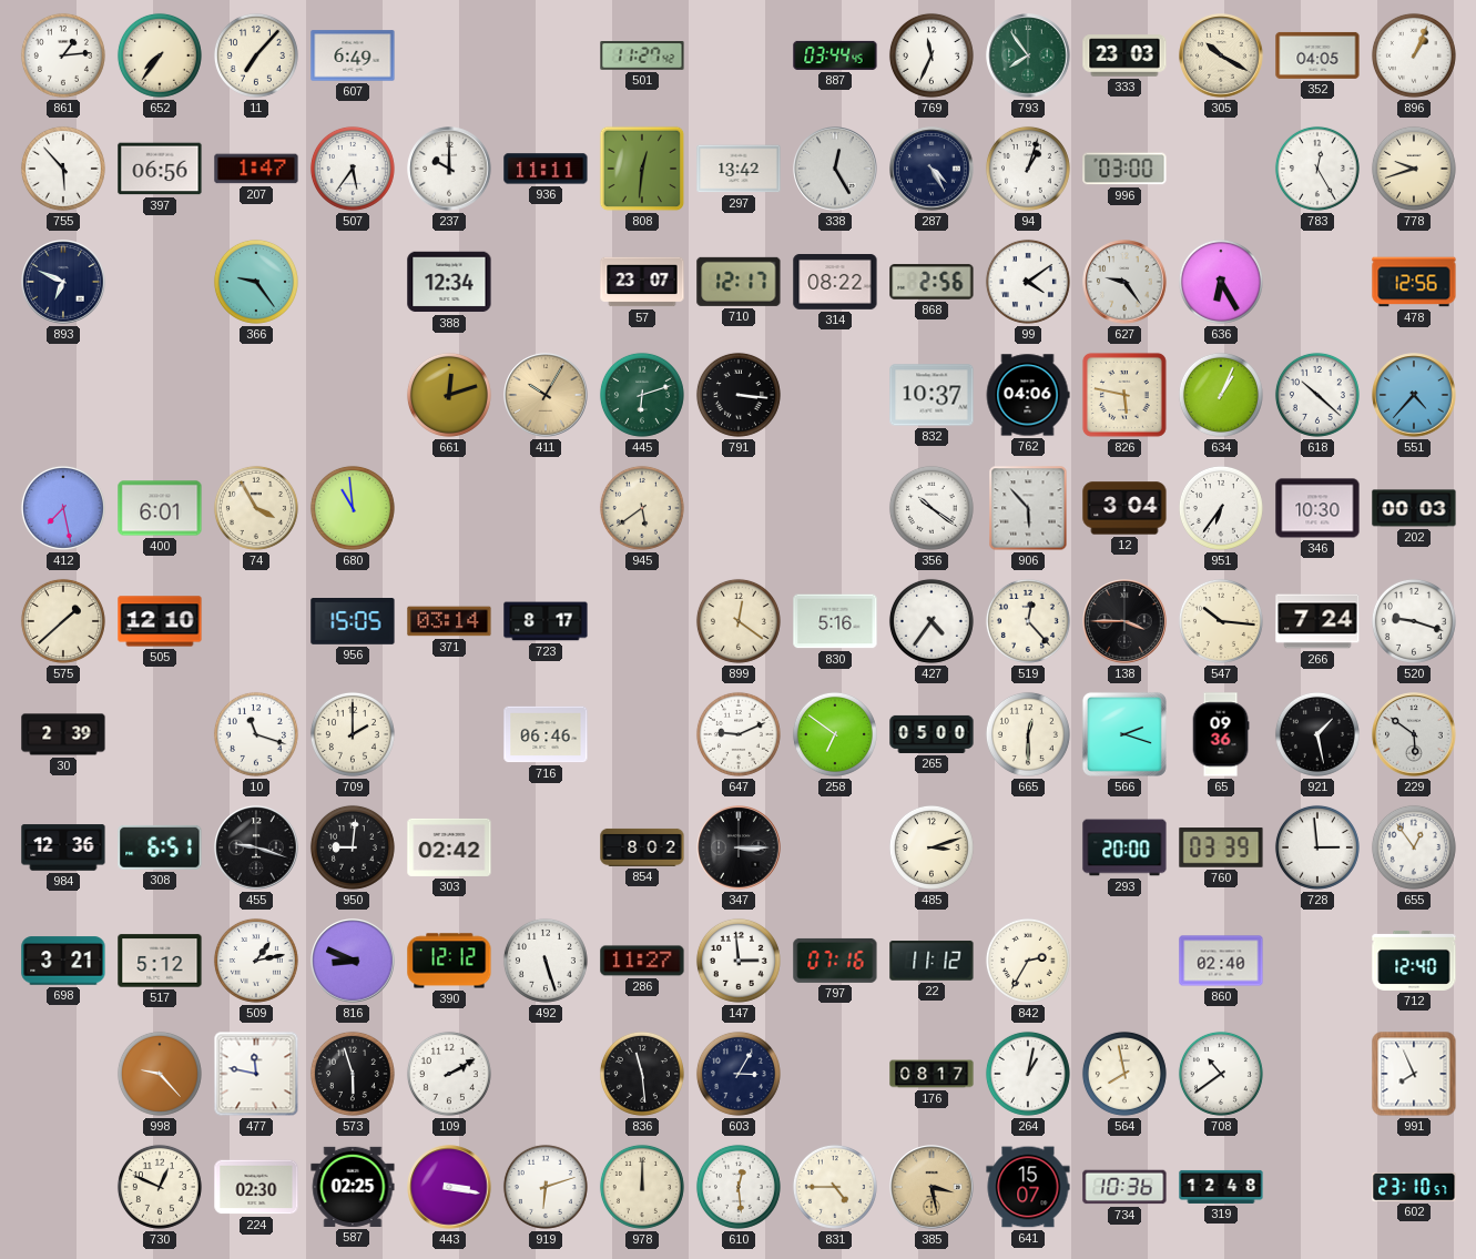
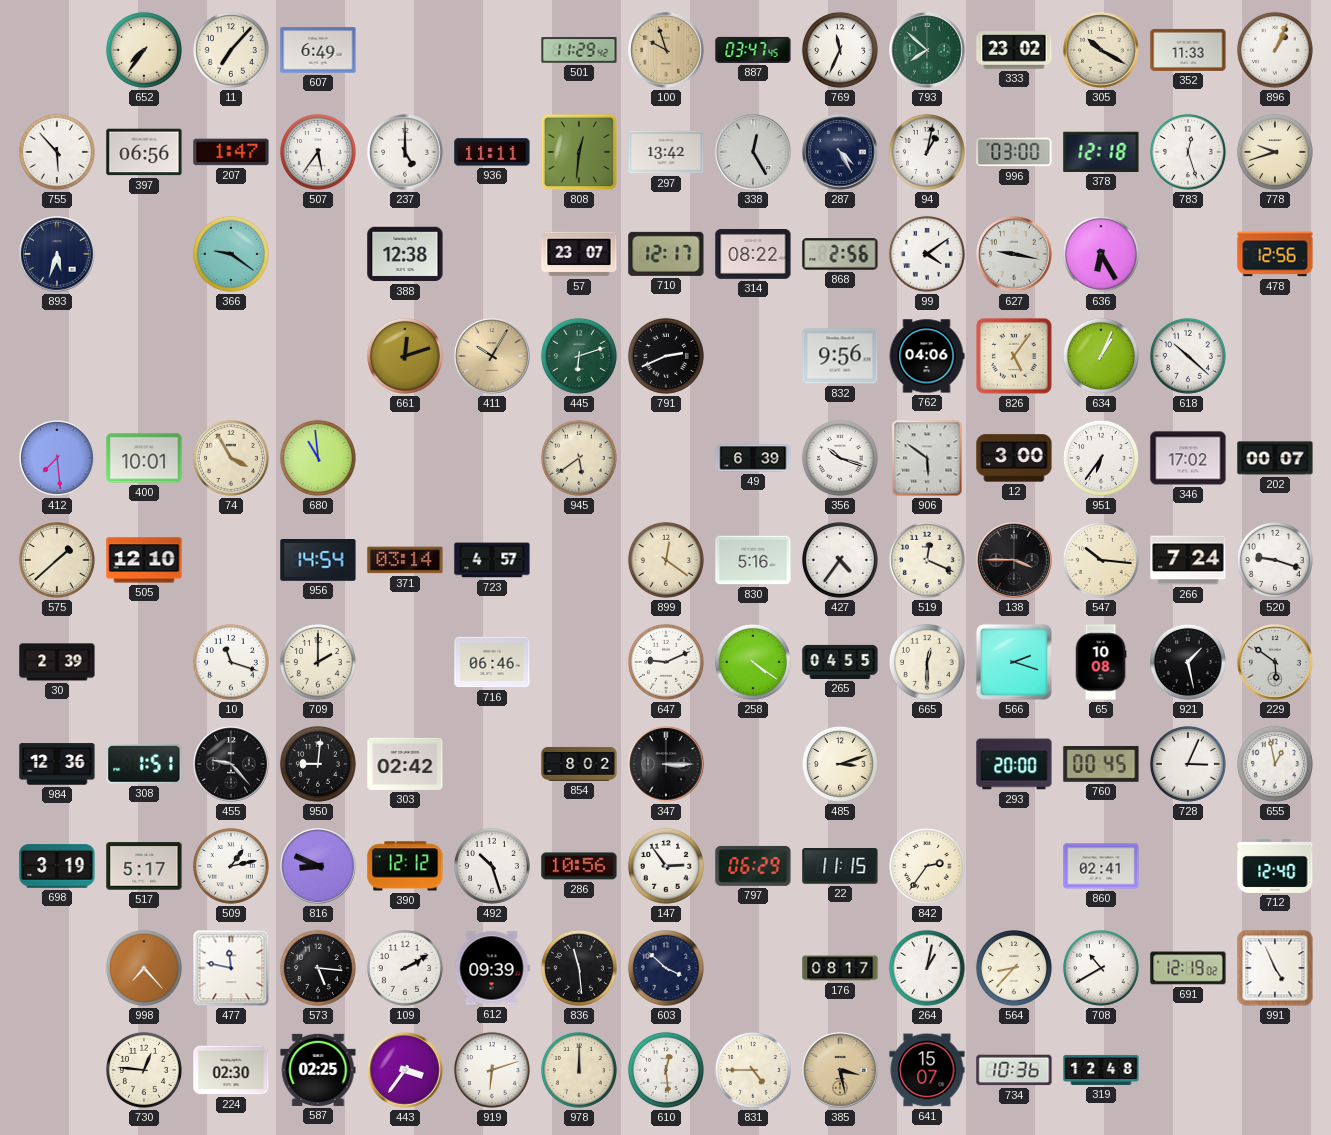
861: 1:14 -> none
501: 11:27 -> 11:29
100: none -> 9:57
887: 03:44 -> 03:47
793: 7:54 -> 7:52
333: 23:03 -> 23:02
352: 04:05 -> 11:33
237: 10:00 -> 5:00
94: 1:03 -> 1:02
378: none -> 12:18
783: 12:25 -> 12:27
893: 6:49 -> 5:33
366: 9:24 -> 9:21
388: 12:34 -> 12:38
627: 9:24 -> 9:17
791: 3:16 -> 2:41
832: 10:37 -> 9:56
826: 5:47 -> 5:06
551: 4:37 -> none
412: 7:28 -> 7:29
400: 6:01 -> 10:01
49: none -> 6:39
356: 10:21 -> 10:18
906: 5:53 -> 5:51
12: 3:04 -> 3:00
346: 10:30 -> 17:02
202: 00:03 -> 00:07
956: 15:05 -> 14:54
723: 8:17 -> 4:57
519: 12:23 -> 12:19
258: 6:51 -> 4:21
265: 05:00 -> 04:55
65: 09:36 -> 10:08
308: 6:51 -> 1:51
455: 9:18 -> 9:23
760: 03:39 -> 00:45
728: 2:59 -> 3:04
655: 12:54 -> 12:58
698: 3:21 -> 3:19
517: 5:12 -> 5:17
492: 5:27 -> 10:27
286: 11:27 -> 10:56
147: 2:59 -> 2:54
797: 07:16 -> 06:29
22: 11:12 -> 11:15
842: 2:35 -> 2:36
860: 02:40 -> 02:41
998: 9:23 -> 7:23
573: 5:57 -> 5:16
612: none -> 09:39
603: 3:05 -> 3:52
564: 7:58 -> 8:37
708: 10:39 -> 10:40
691: none -> 12:19
991: 7:56 -> 4:56
730: 12:49 -> 12:46
443: 3:17 -> 3:36
602: 23:10 -> none
